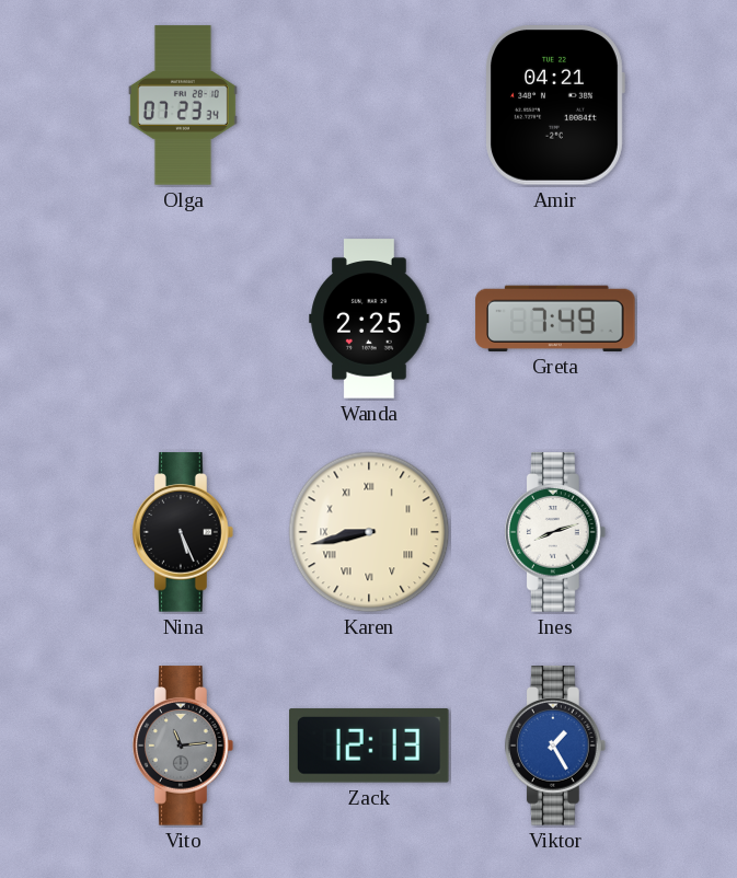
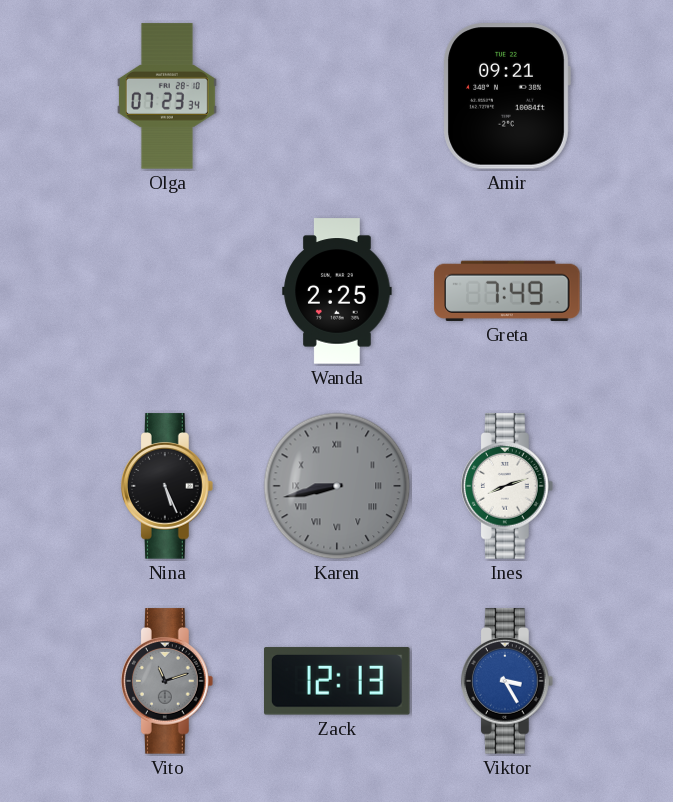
Amir: 04:21 -> 09:21
Karen dial: cream -> grey
Vito: 11:14 -> 11:12
Viktor: 1:25 -> 3:25
